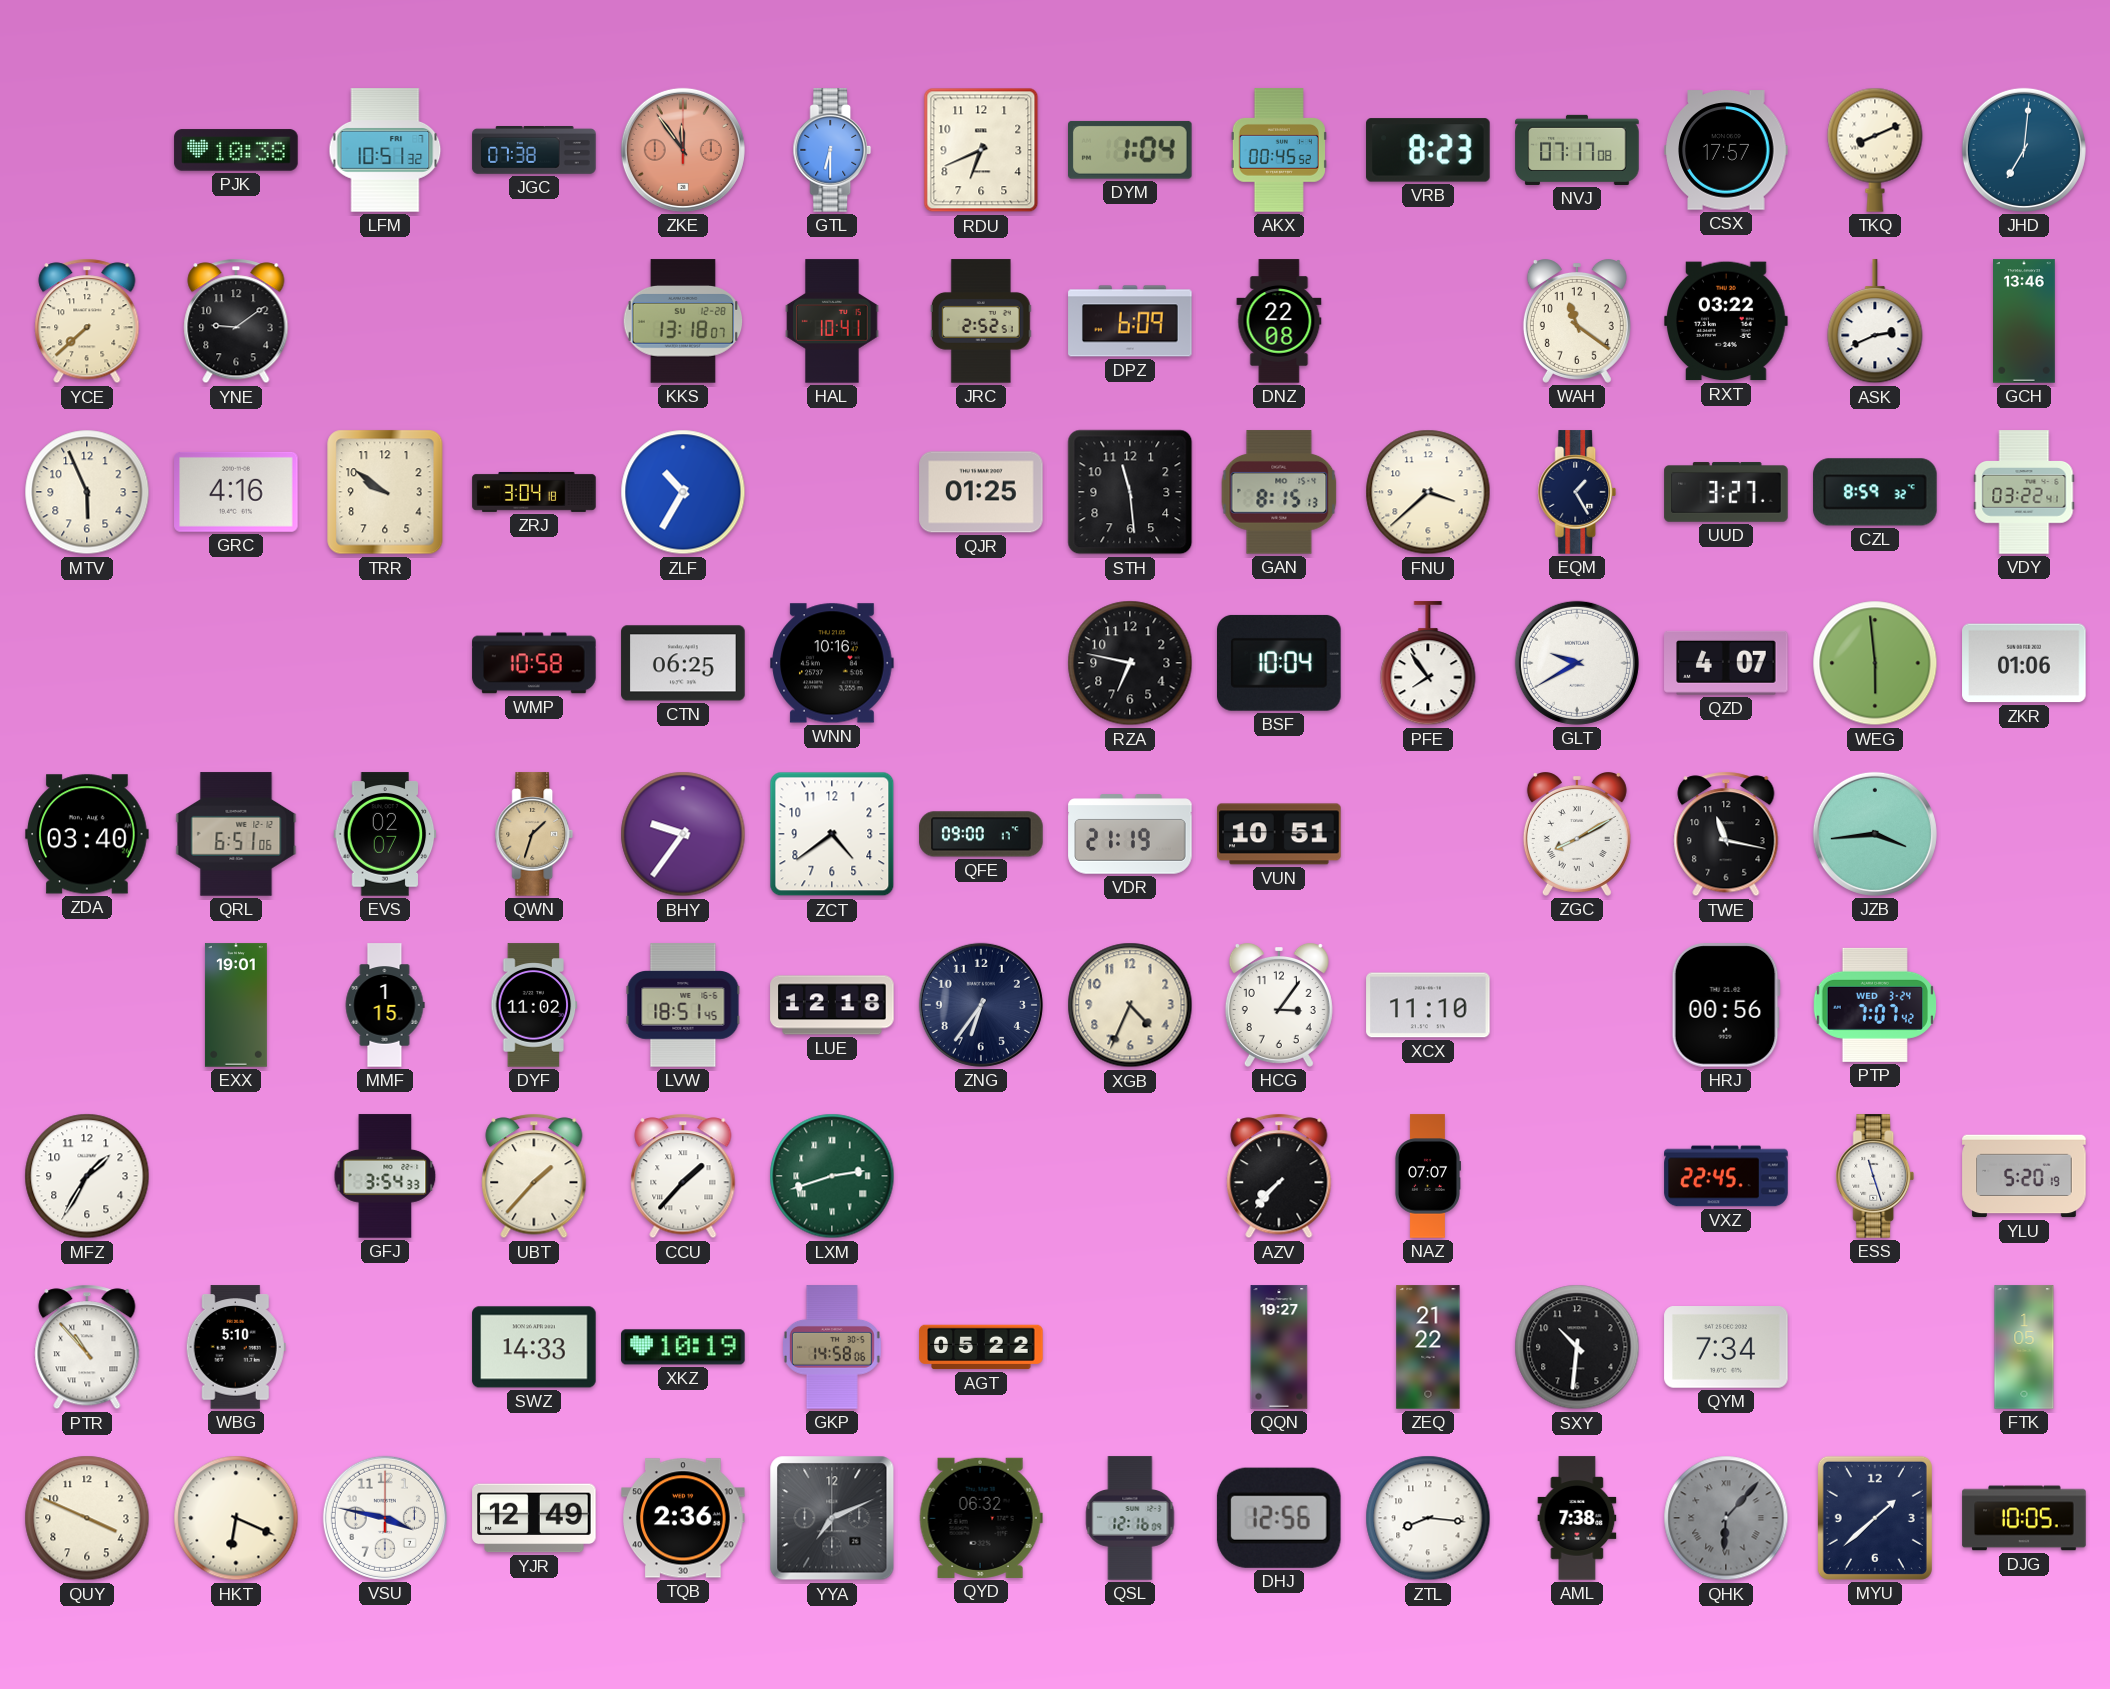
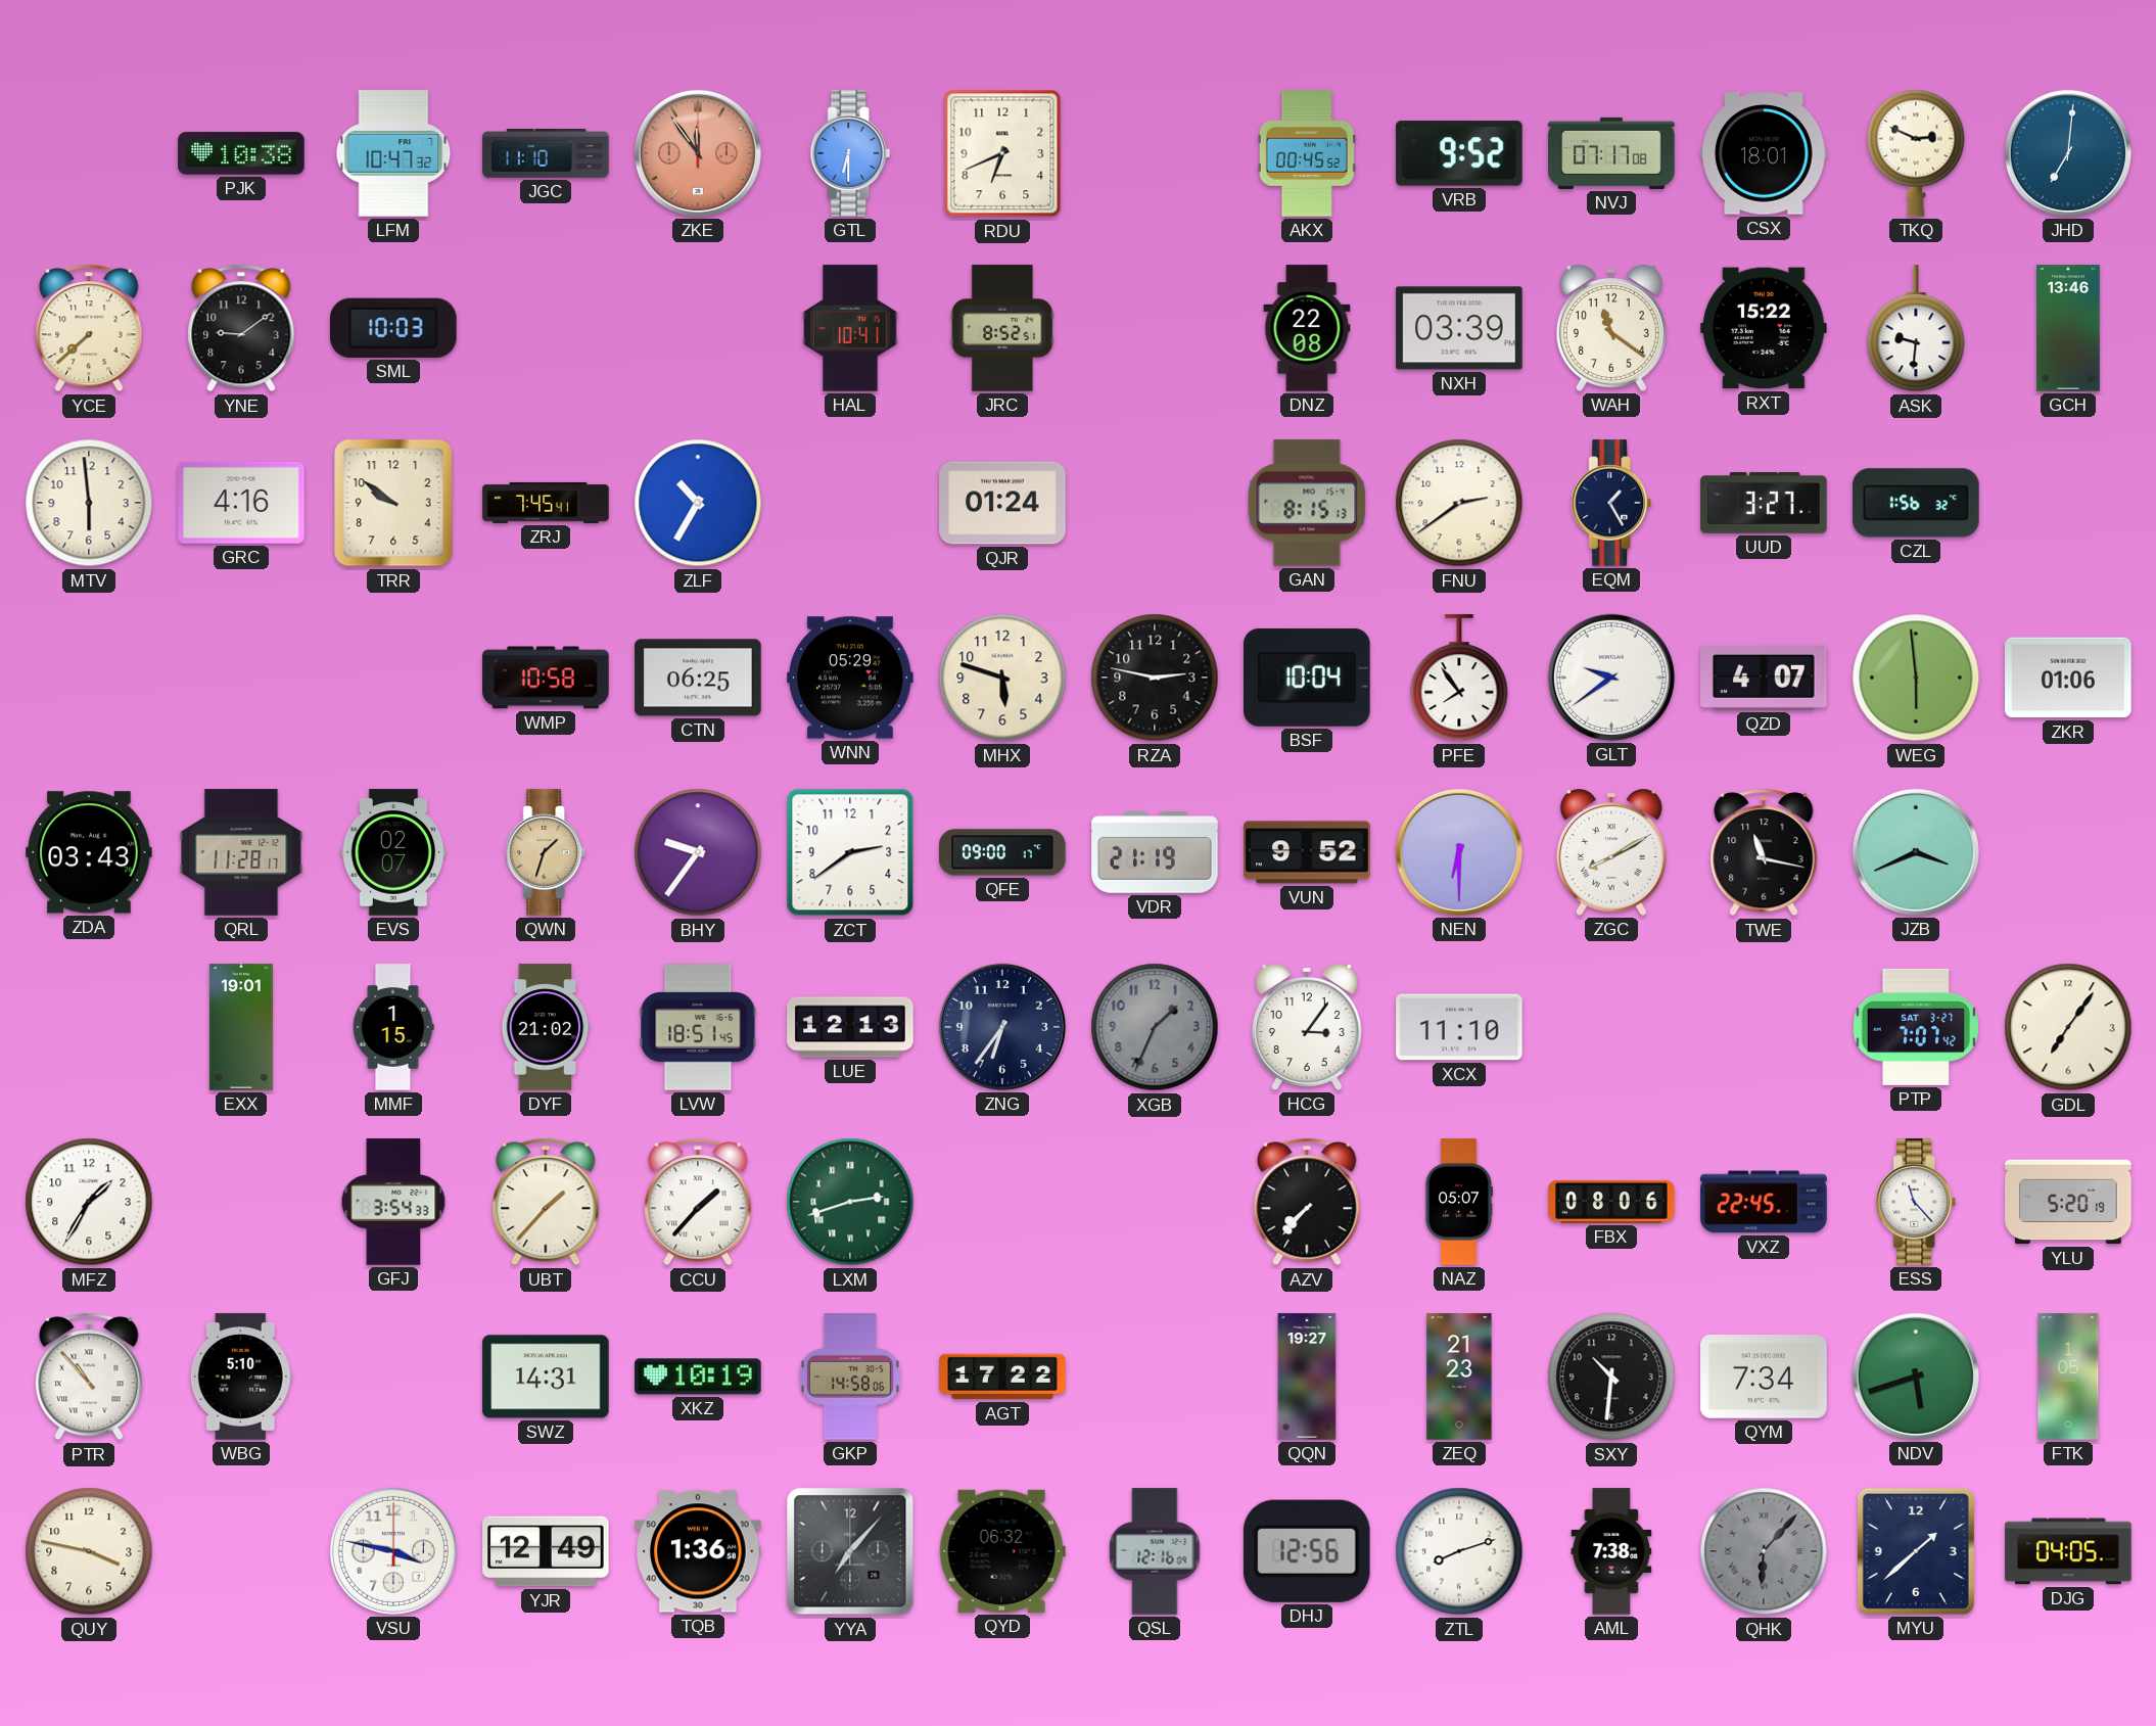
LFM: 10:51 -> 10:47
JGC: 07:38 -> 11:10
DYM: 1:04 -> none
VRB: 8:23 -> 9:52
CSX: 17:57 -> 18:01
TKQ: 8:11 -> 2:49
SML: none -> 10:03
KKS: 13:18 -> none
JRC: 2:52 -> 8:52
DPZ: 6:09 -> none
NXH: none -> 03:39
RXT: 03:22 -> 15:22
ASK: 2:41 -> 9:31
MTV: 5:56 -> 5:59
ZRJ: 3:04 -> 7:45
QJR: 01:25 -> 01:24
STH: 11:29 -> none
FNU: 3:38 -> 2:39
CZL: 8:59 -> 1:56
VDY: 03:22 -> none
WNN: 10:16 -> 05:29
MHX: none -> 5:48
RZA: 6:47 -> 2:47
GLT: 9:40 -> 9:39
ZDA: 03:40 -> 03:43
QRL: 6:51 -> 11:28
ZCT: 4:39 -> 2:39
VUN: 10:51 -> 9:52
NEN: none -> 6:30
JZB: 3:44 -> 3:41
DYF: 11:02 -> 21:02
LUE: 12:18 -> 12:13
XGB: 4:34 -> 1:34
XGB dial: cream -> grey
HRJ: 00:56 -> none
PTP date: WED 3-24 -> SAT 3-27
GDL: none -> 7:06
NAZ: 07:07 -> 05:07
FBX: none -> 08:06
ESS: 11:27 -> 11:23
SWZ: 14:33 -> 14:31
AGT: 05:22 -> 17:22
ZEQ: 21:22 -> 21:23
NDV: none -> 5:42
QUY: 3:49 -> 3:47
HKT: 6:19 -> none
TQB: 2:36 -> 1:36
YYA: 7:11 -> 7:07
ZTL: 8:16 -> 8:12
DJG: 10:05 -> 04:05
